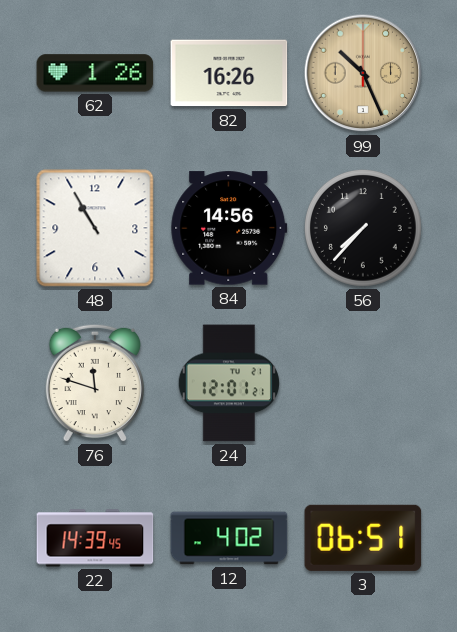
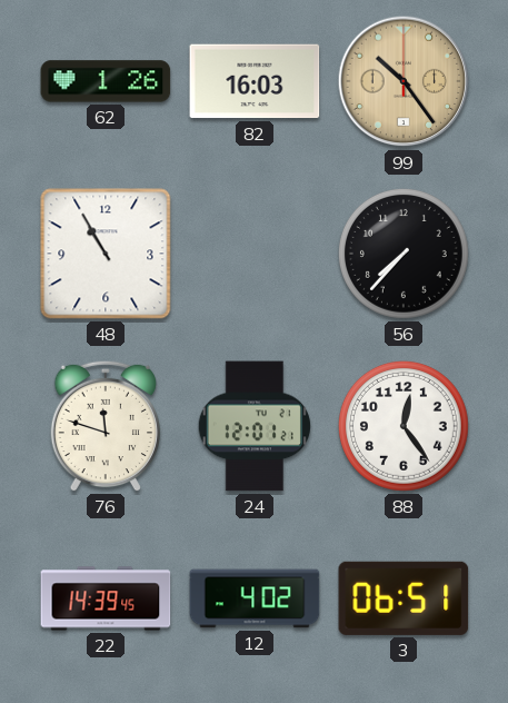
82: 16:26 -> 16:03
99: 10:26 -> 10:24
84: 14:56 -> none
88: none -> 12:24
